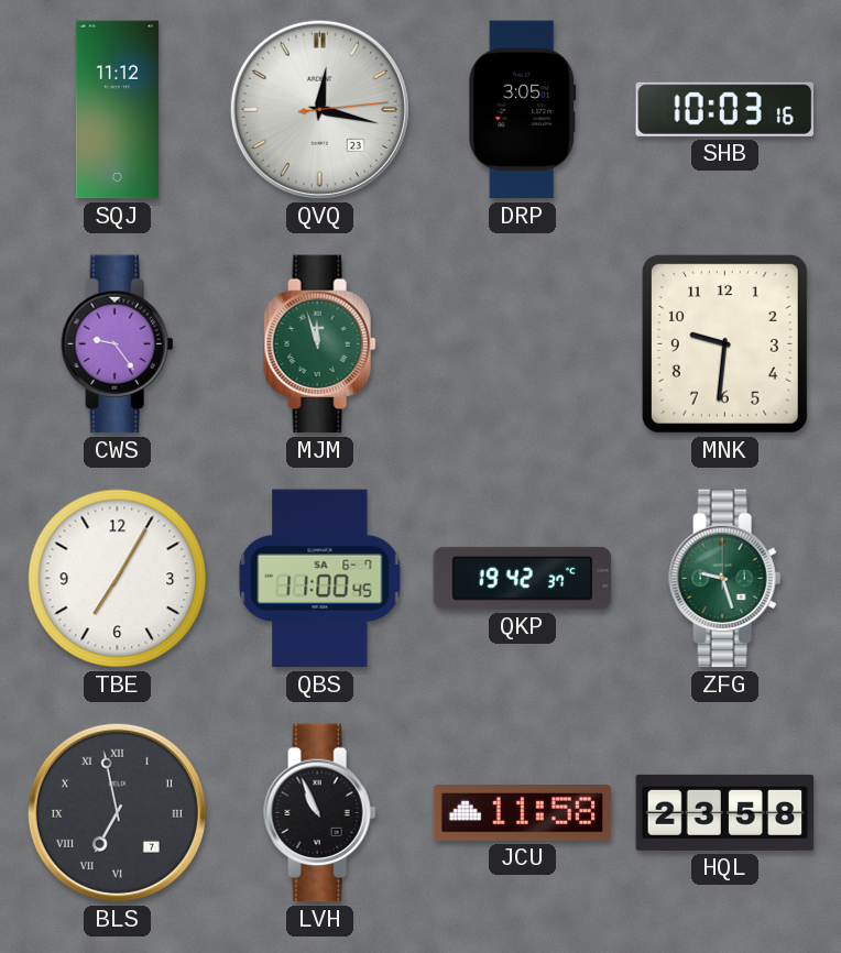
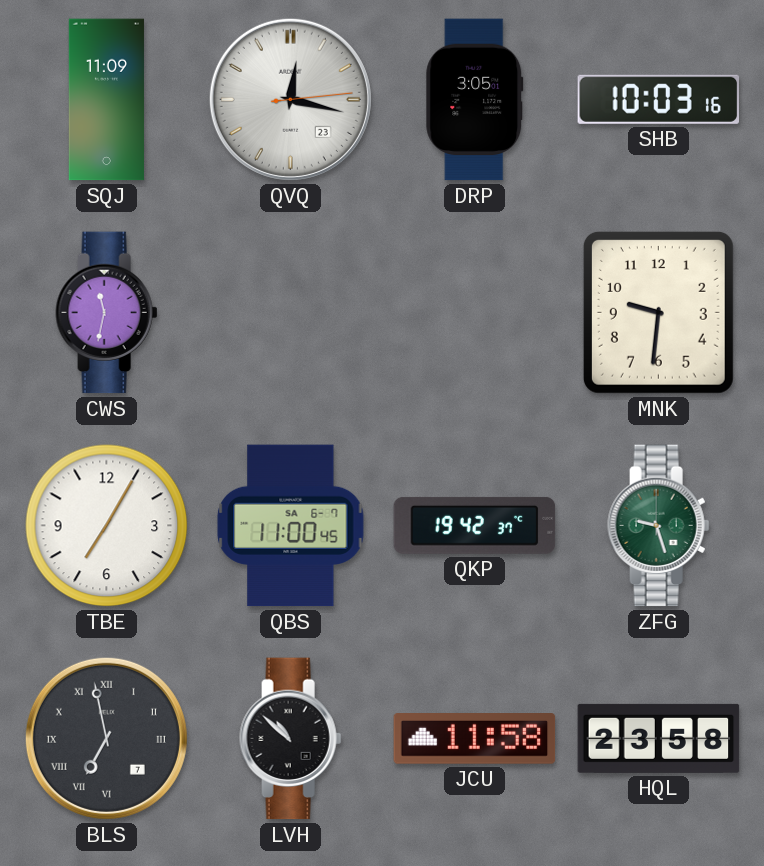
SQJ: 11:12 -> 11:09
CWS: 9:24 -> 11:32
MJM: 11:57 -> none
LVH: 10:56 -> 10:52
